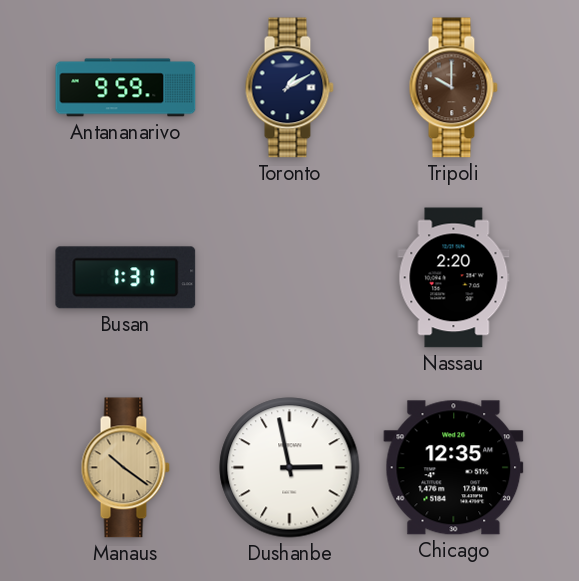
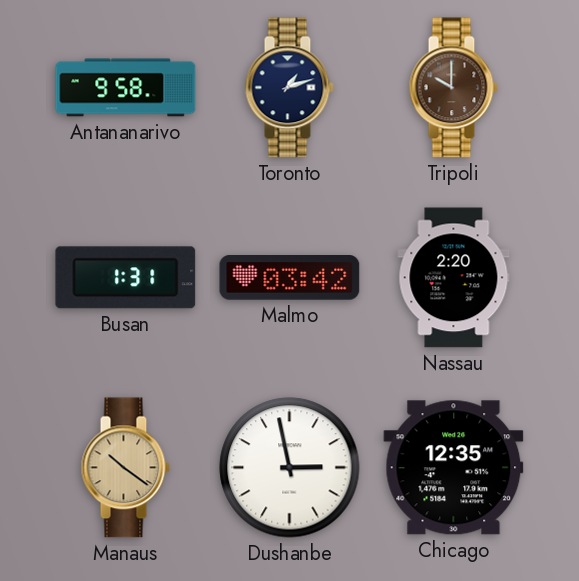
Antananarivo: 9:59 -> 9:58
Toronto: 1:10 -> 1:12
Malmo: none -> 03:42
